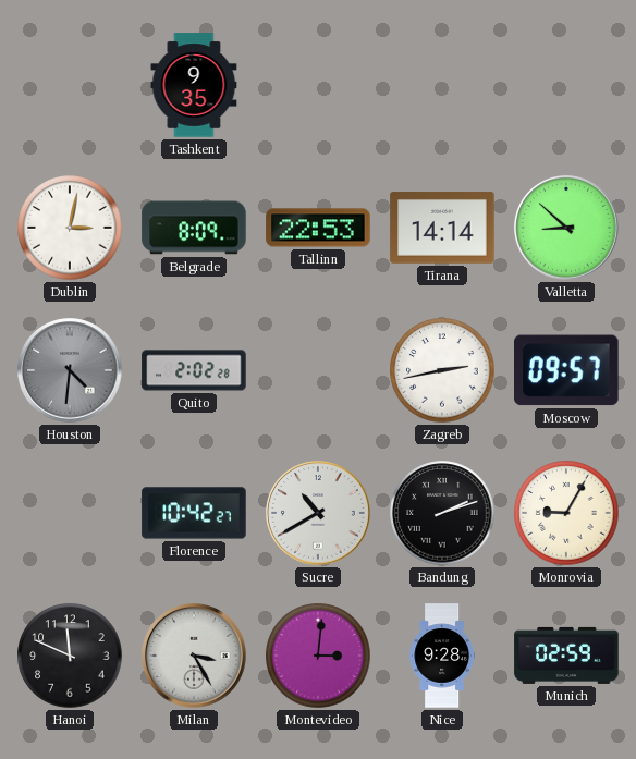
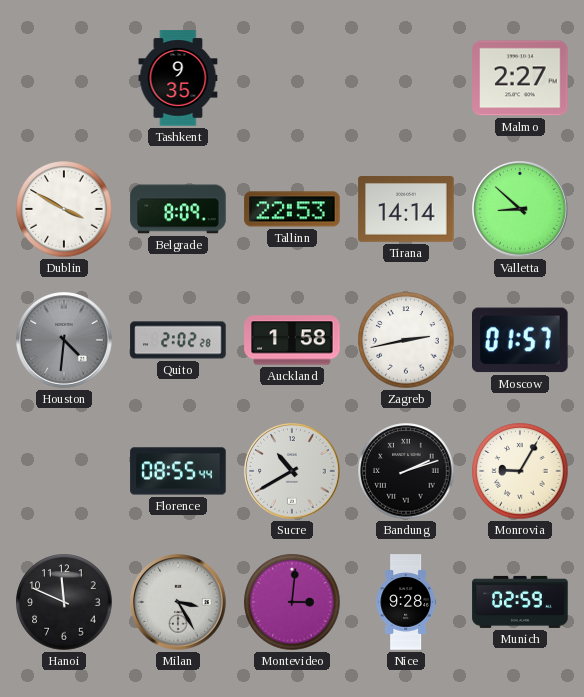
Malmo: none -> 2:27
Dublin: 3:02 -> 3:50
Auckland: none -> 1:58
Moscow: 09:57 -> 01:57
Florence: 10:42 -> 08:55
